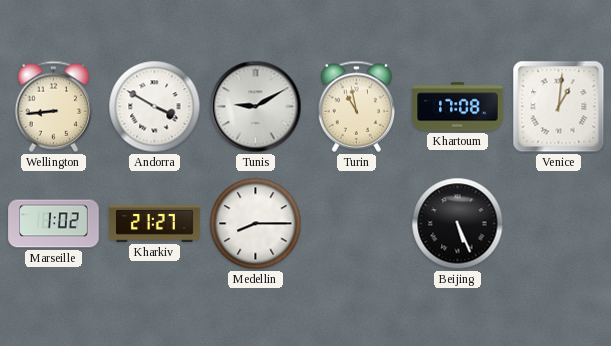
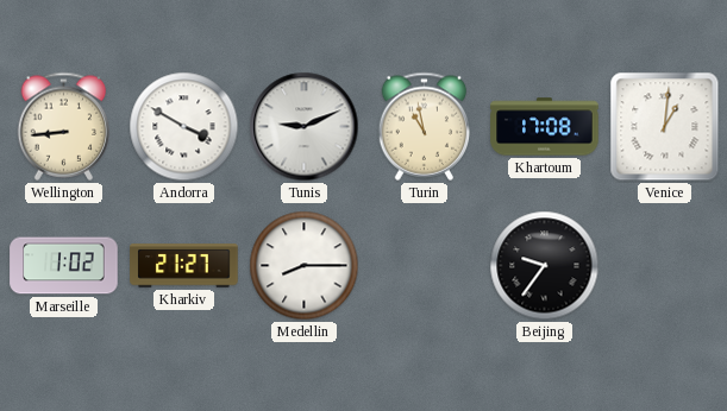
Tunis: 9:10 -> 9:11
Beijing: 5:26 -> 9:36
